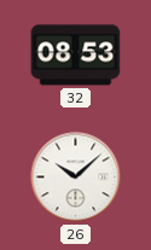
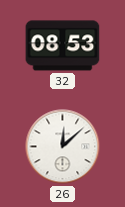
26: 10:08 -> 12:08
